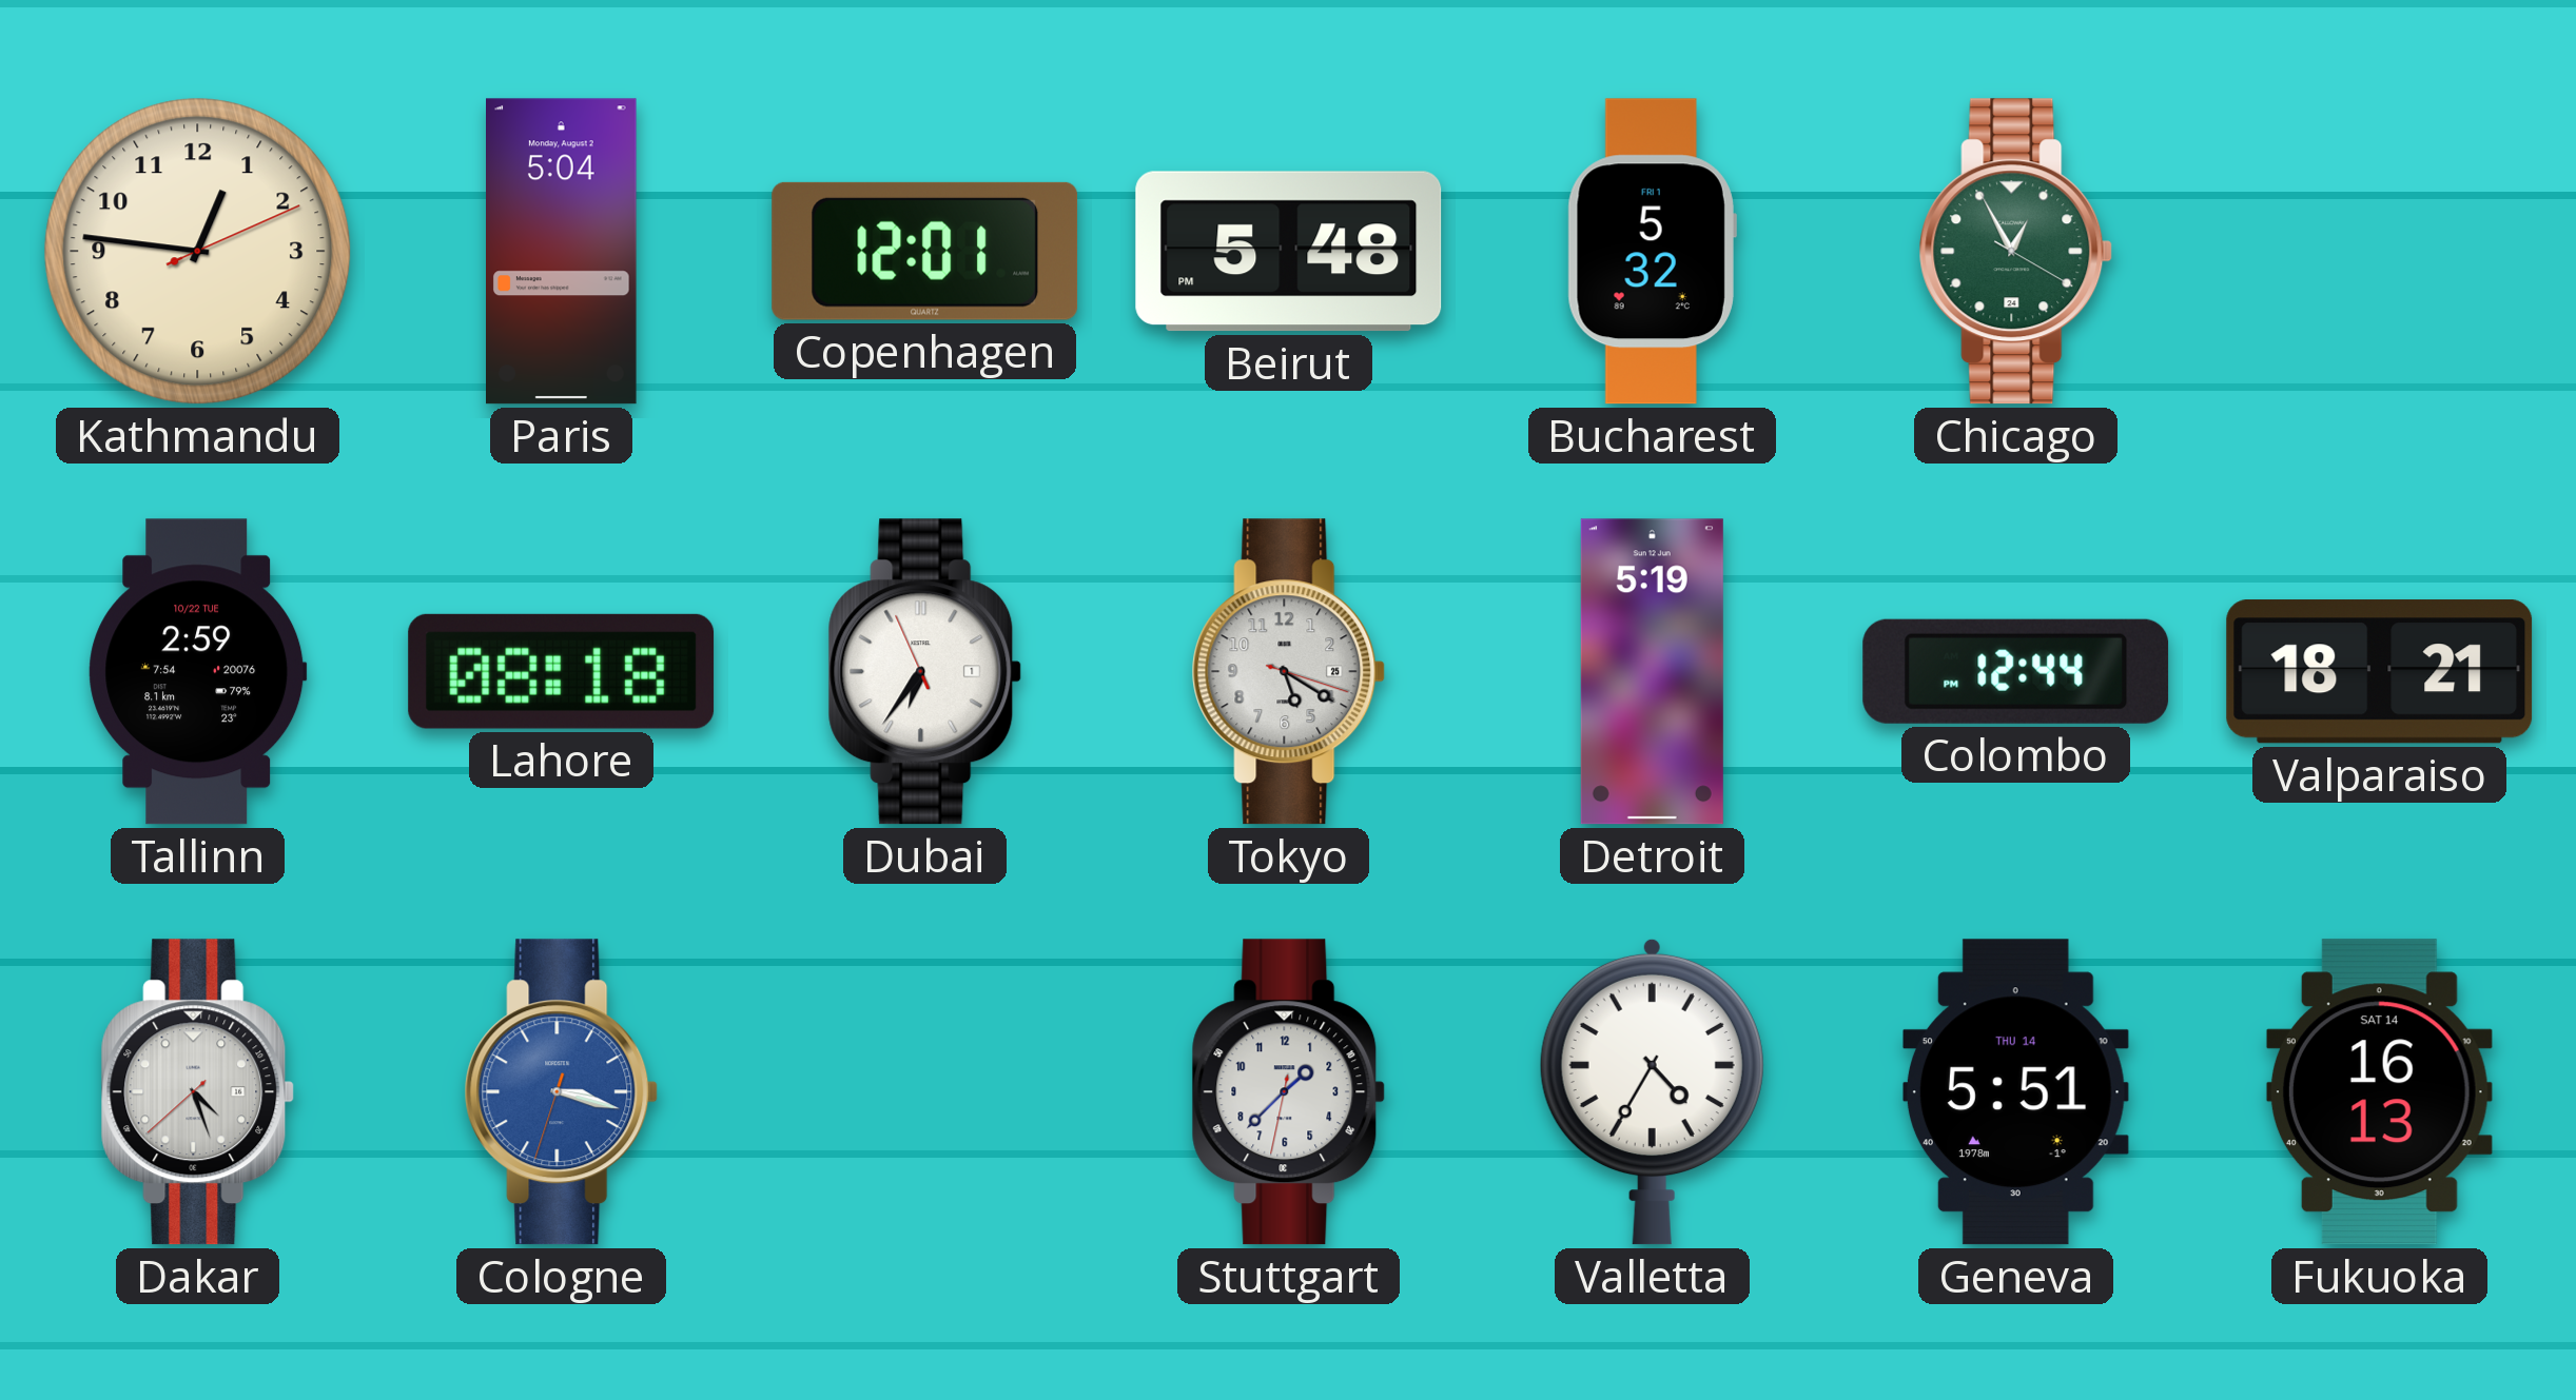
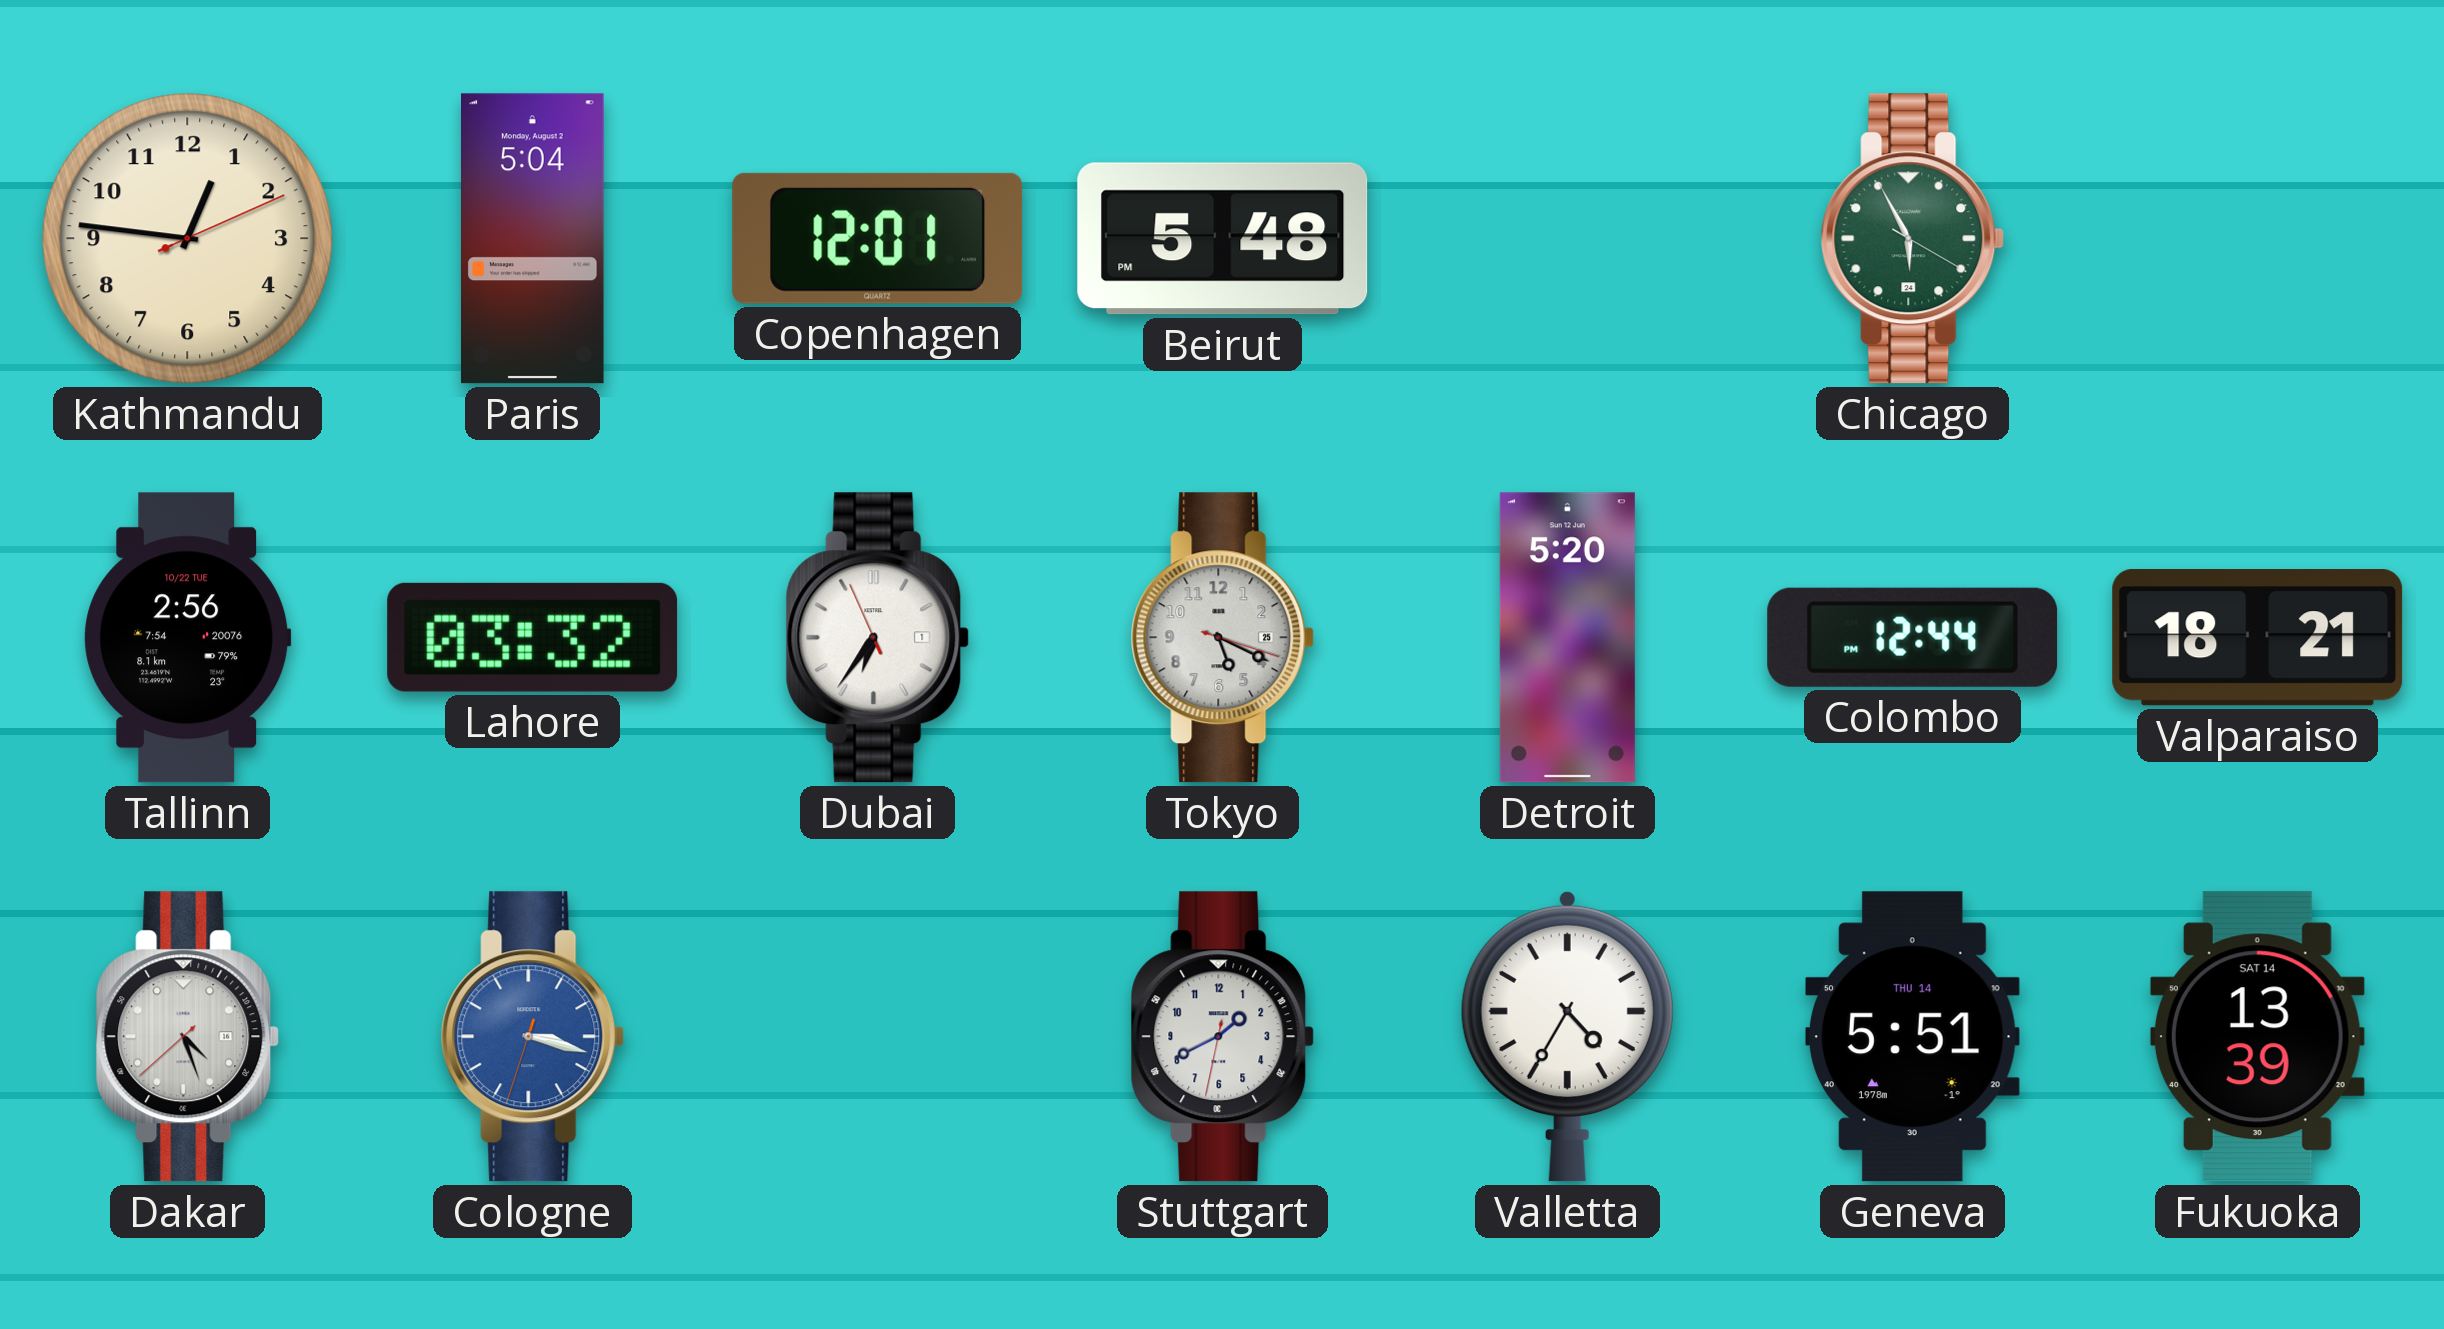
Bucharest: 5:32 -> none
Chicago: 12:55 -> 5:55
Tallinn: 2:59 -> 2:56
Lahore: 08:18 -> 03:32
Tokyo: 5:20 -> 5:19
Detroit: 5:19 -> 5:20
Stuttgart: 1:37 -> 1:40
Fukuoka: 16:13 -> 13:39
